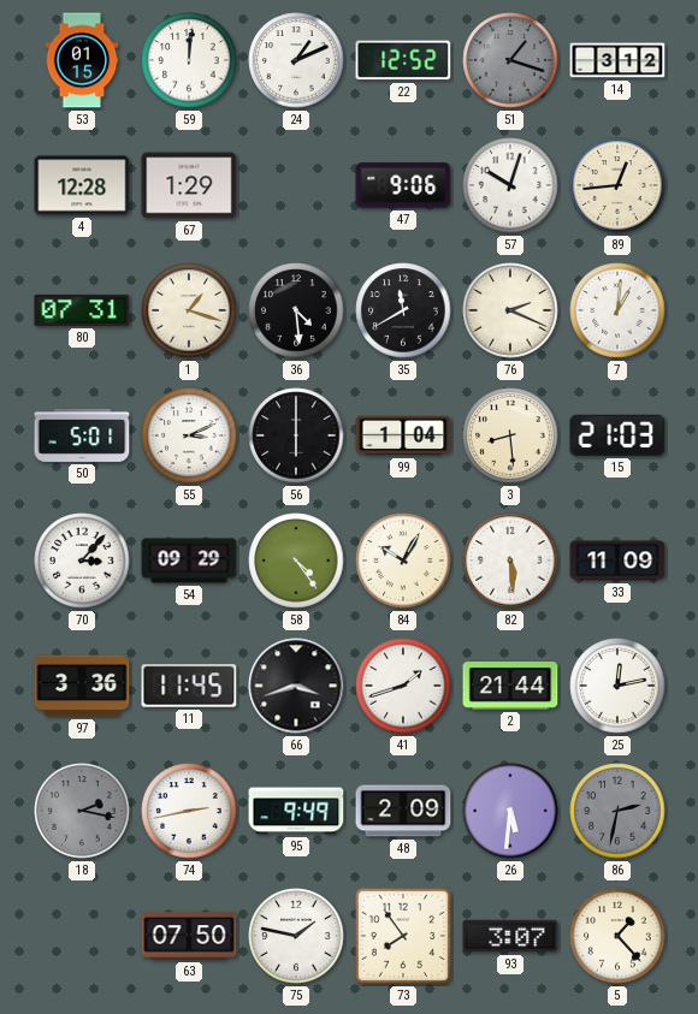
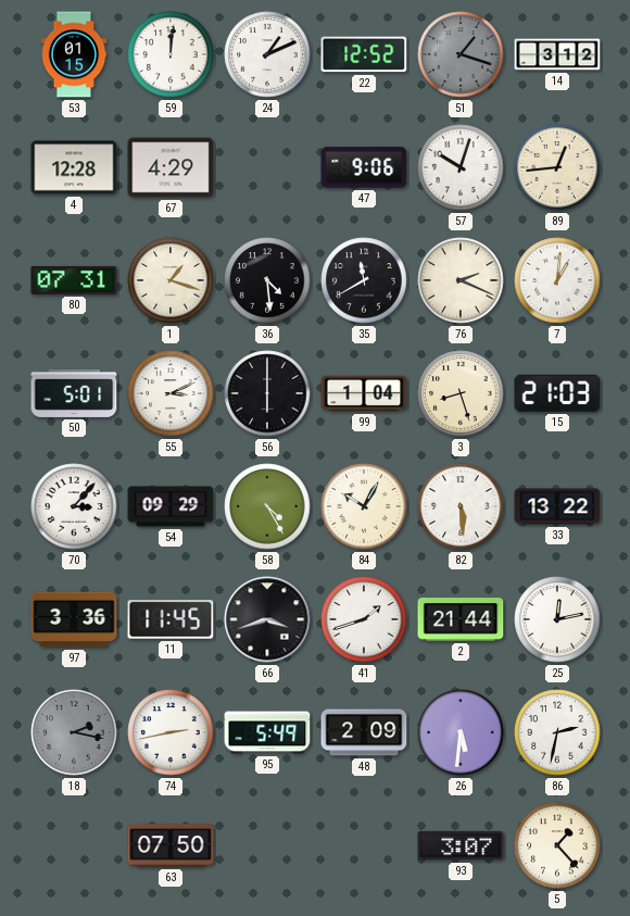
67: 1:29 -> 4:29
3: 8:29 -> 8:27
58: 4:24 -> 4:25
33: 11:09 -> 13:22
95: 9:49 -> 5:49
86 dial: grey -> white
75: 1:47 -> none
73: 7:54 -> none
